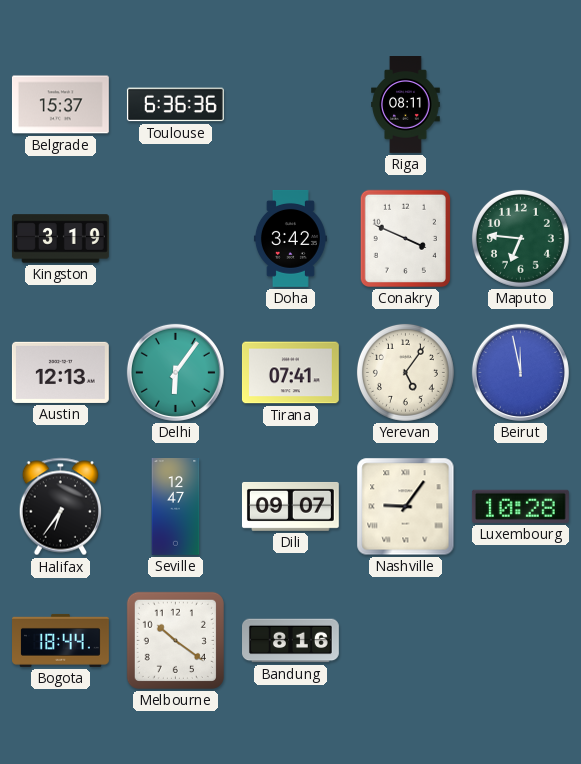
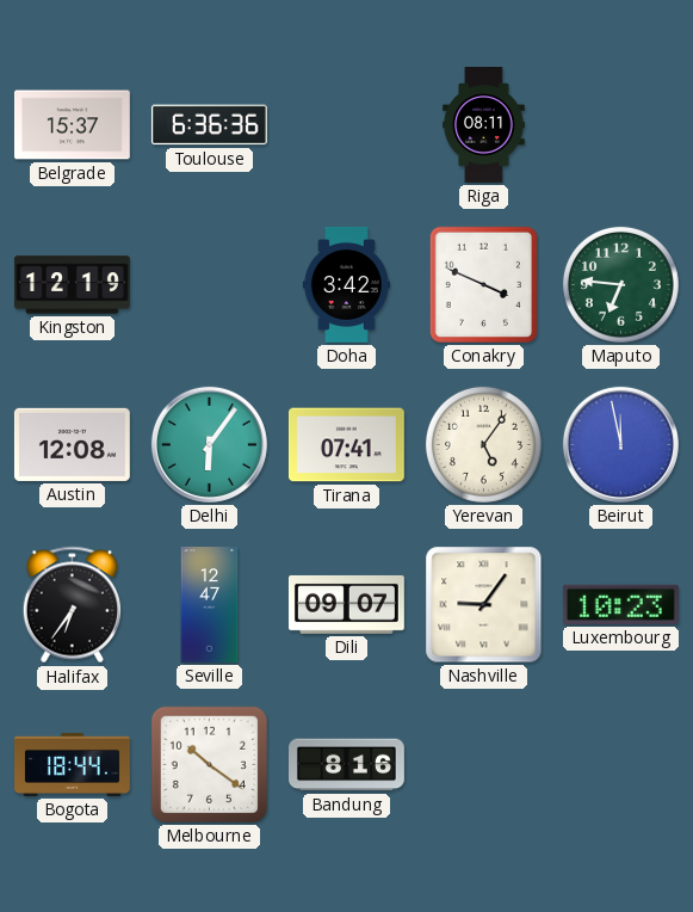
Kingston: 3:19 -> 12:19
Austin: 12:13 -> 12:08
Luxembourg: 10:28 -> 10:23
